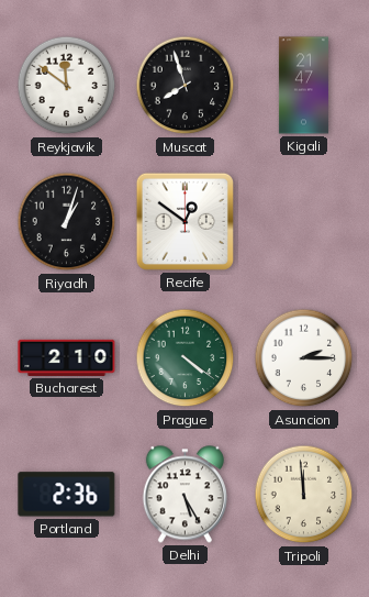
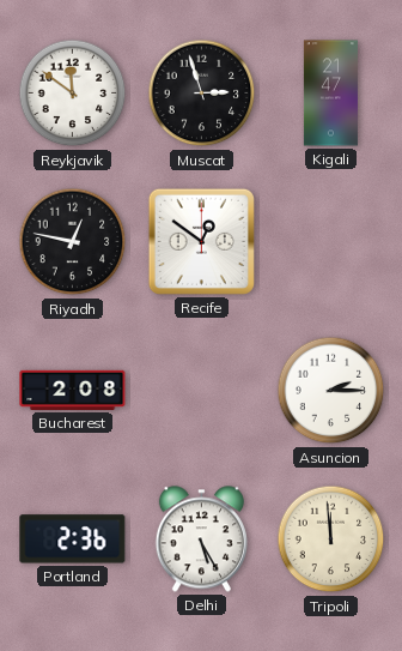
Muscat: 7:57 -> 2:57
Riyadh: 1:03 -> 12:47
Bucharest: 2:10 -> 2:08
Prague: 4:21 -> none
